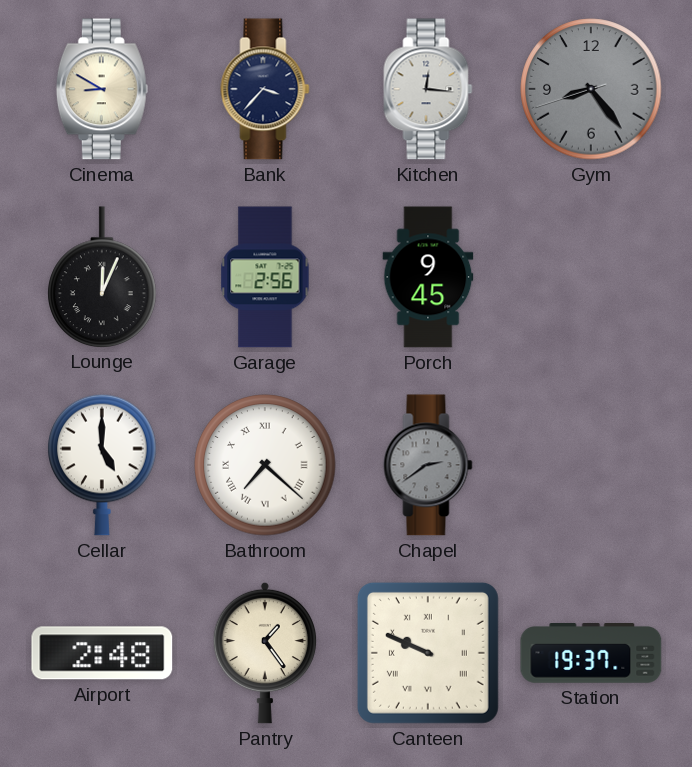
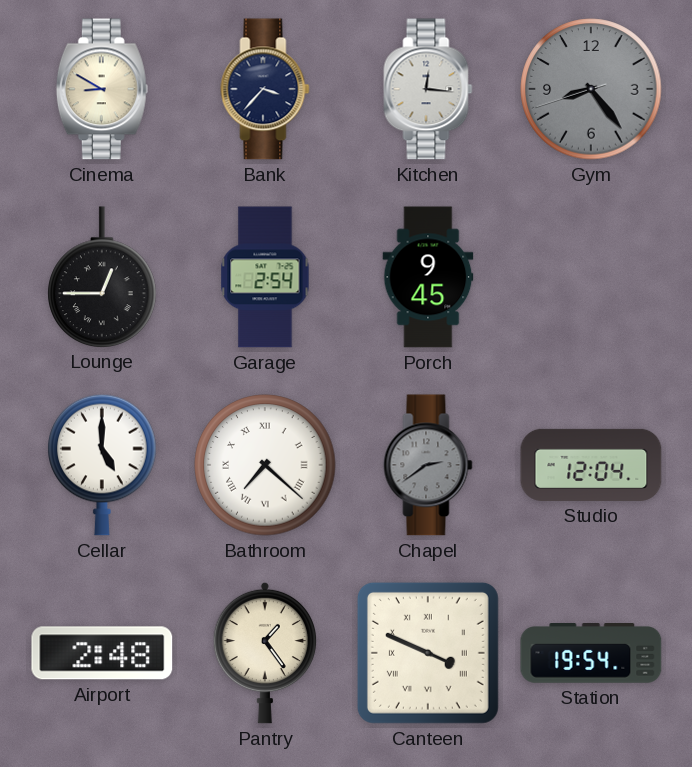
Lounge: 12:04 -> 12:45
Garage: 2:56 -> 2:54
Studio: none -> 12:04
Canteen: 9:49 -> 3:49
Station: 19:37 -> 19:54
